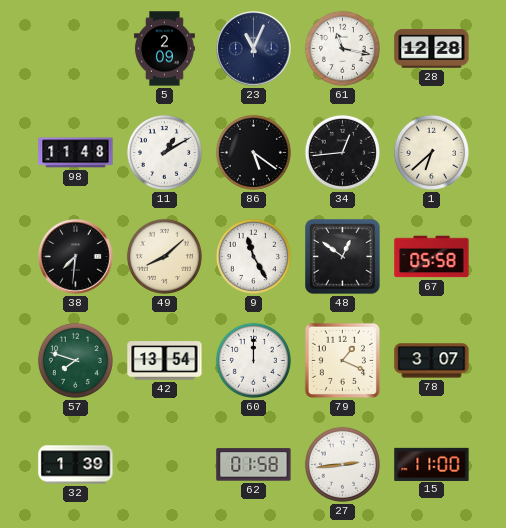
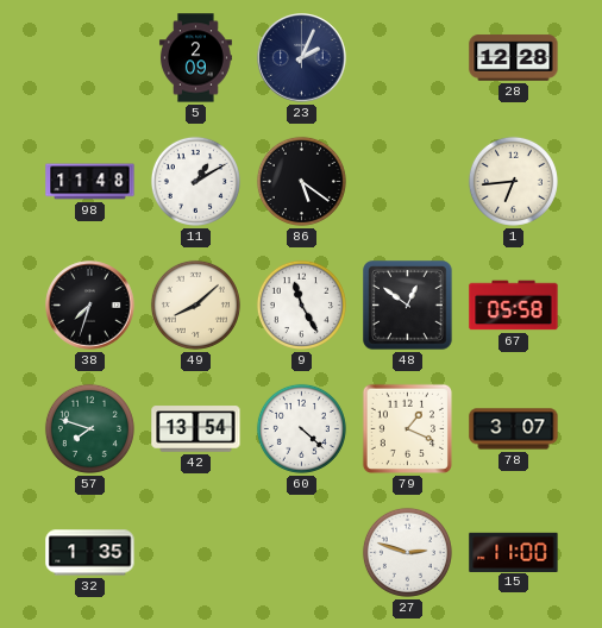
23: 11:04 -> 2:04
61: 11:17 -> none
34: 12:44 -> none
1: 6:38 -> 6:44
38: 7:31 -> 7:33
60: 12:00 -> 4:22
32: 1:39 -> 1:35
62: 01:58 -> none
27: 2:44 -> 2:48
